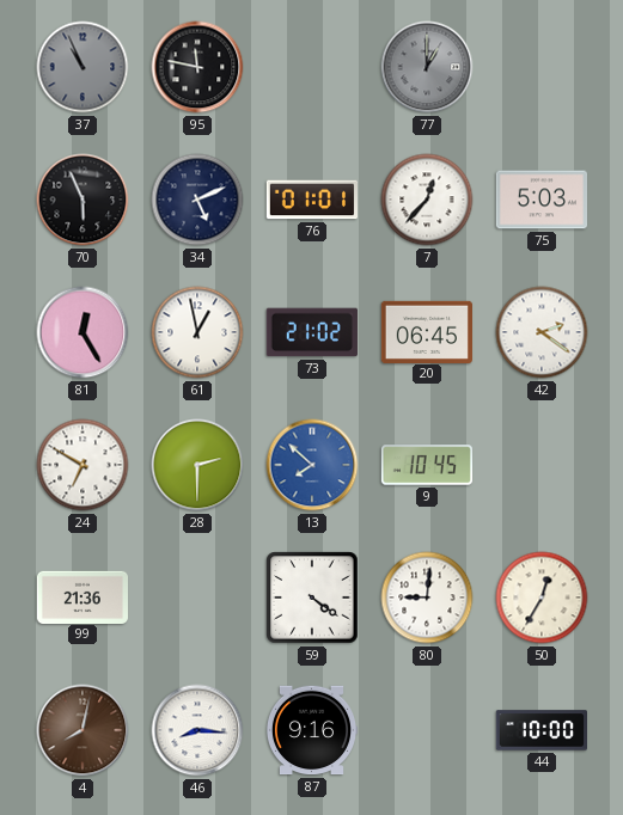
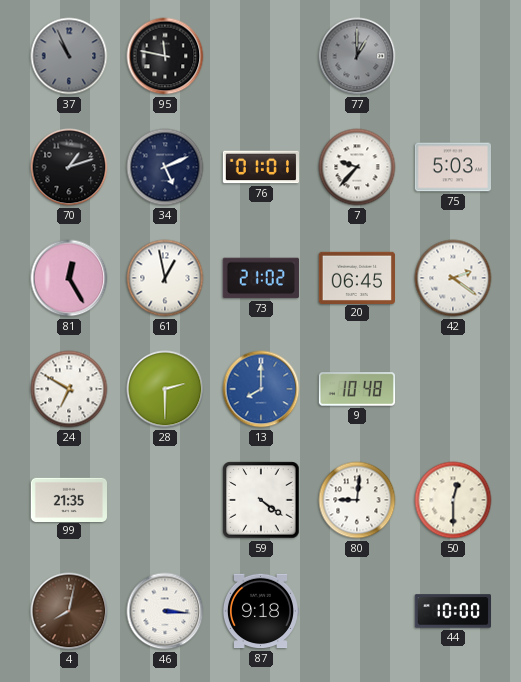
70: 5:56 -> 1:12
7: 12:37 -> 9:37
13: 7:52 -> 8:00
9: 10:45 -> 10:48
99: 21:36 -> 21:35
50: 12:35 -> 12:30
46: 8:16 -> 3:16
87: 9:16 -> 9:18
